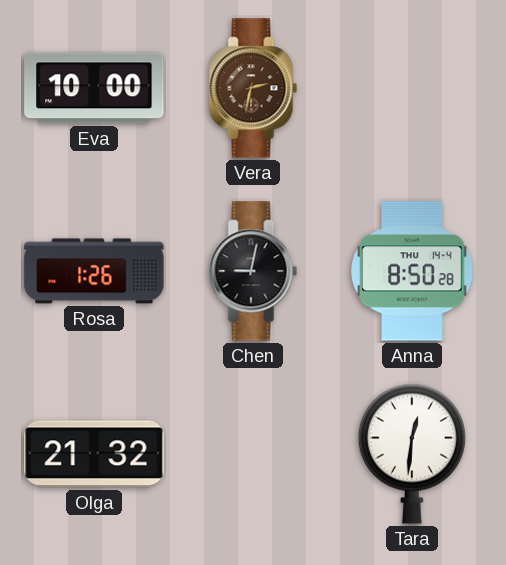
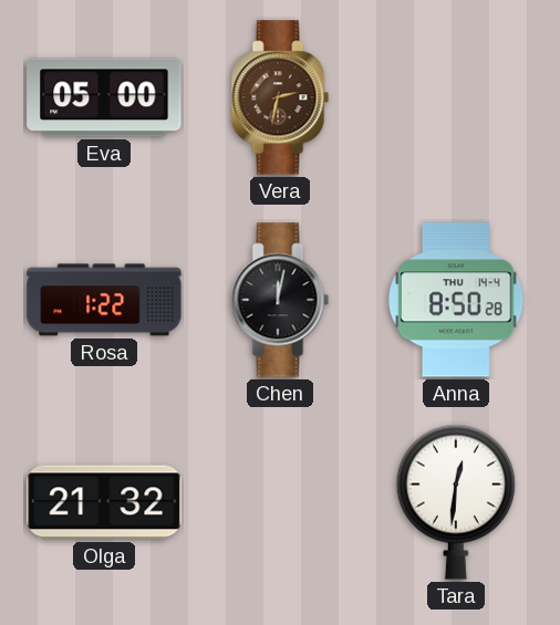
Eva: 10:00 -> 05:00
Rosa: 1:26 -> 1:22
Chen: 9:02 -> 12:02
